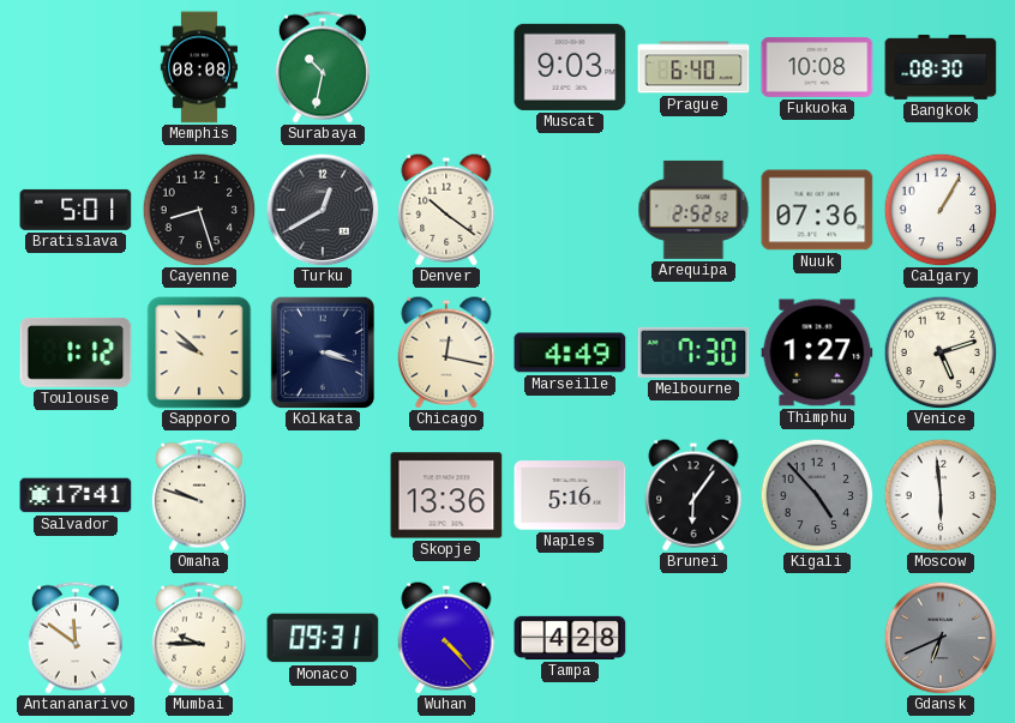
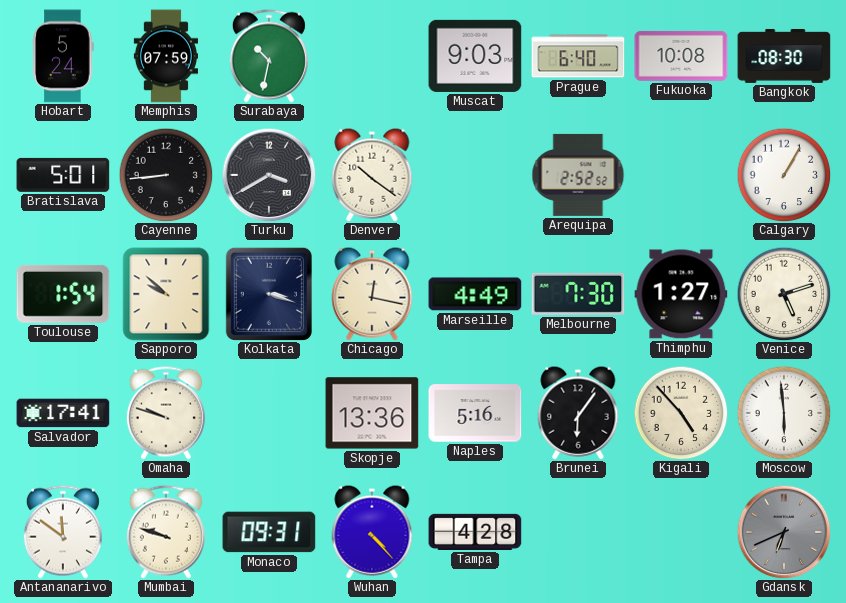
Hobart: none -> 5:24
Memphis: 08:08 -> 07:59
Cayenne: 8:27 -> 8:44
Turku: 12:40 -> 3:40
Nuuk: 07:36 -> none
Toulouse: 1:12 -> 1:54
Kigali dial: grey -> cream
Mumbai: 9:45 -> 9:48
